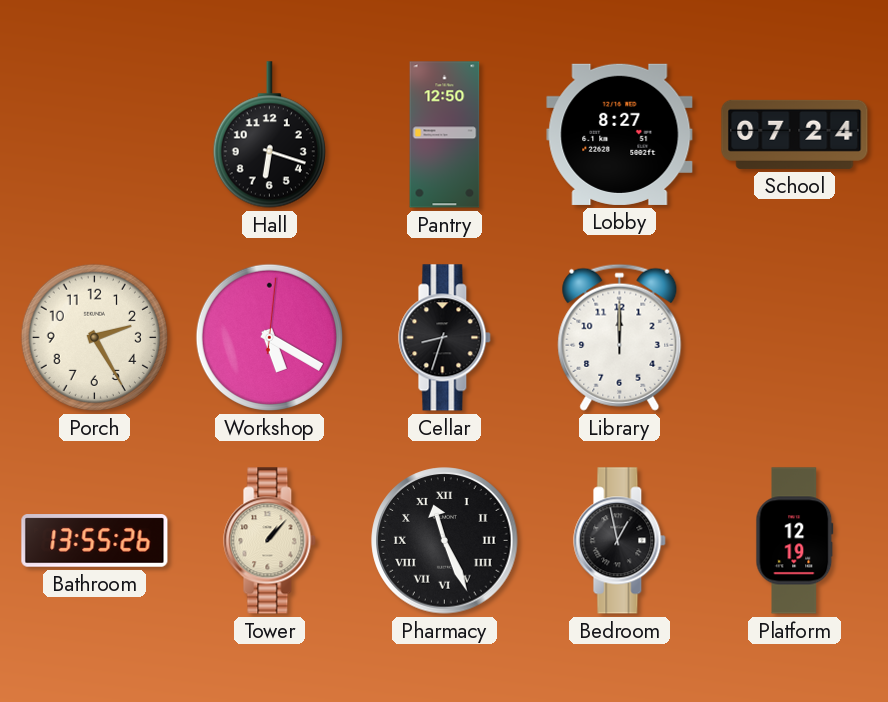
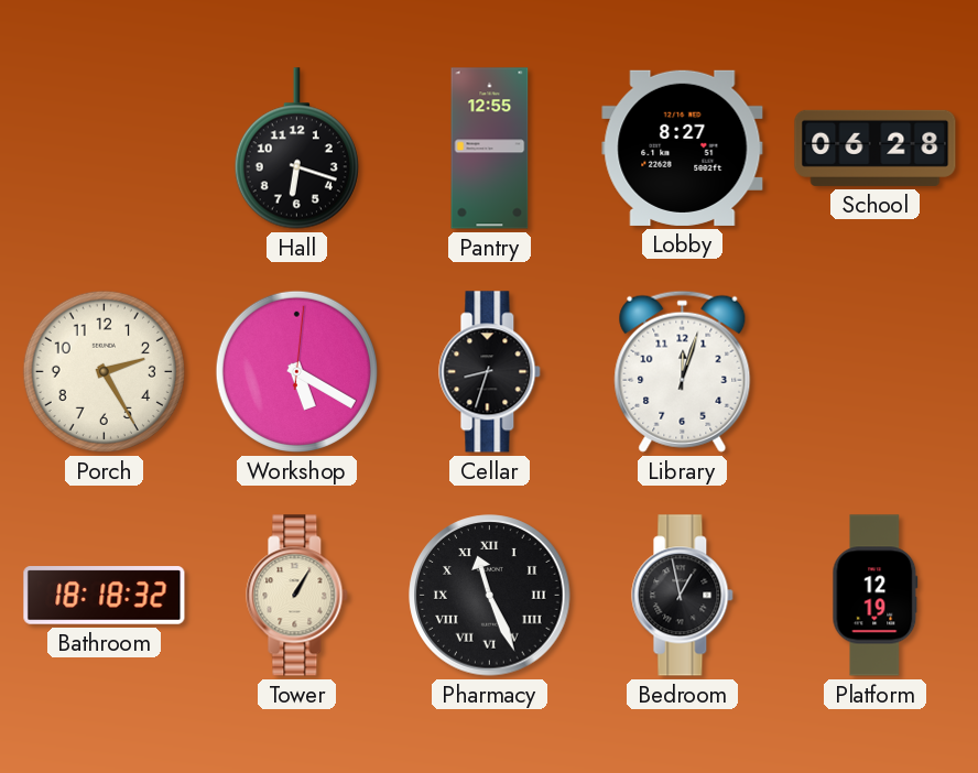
Pantry: 12:50 -> 12:55
School: 07:24 -> 06:28
Library: 12:00 -> 12:03
Bathroom: 13:55 -> 18:18
Tower: 1:07 -> 1:05
